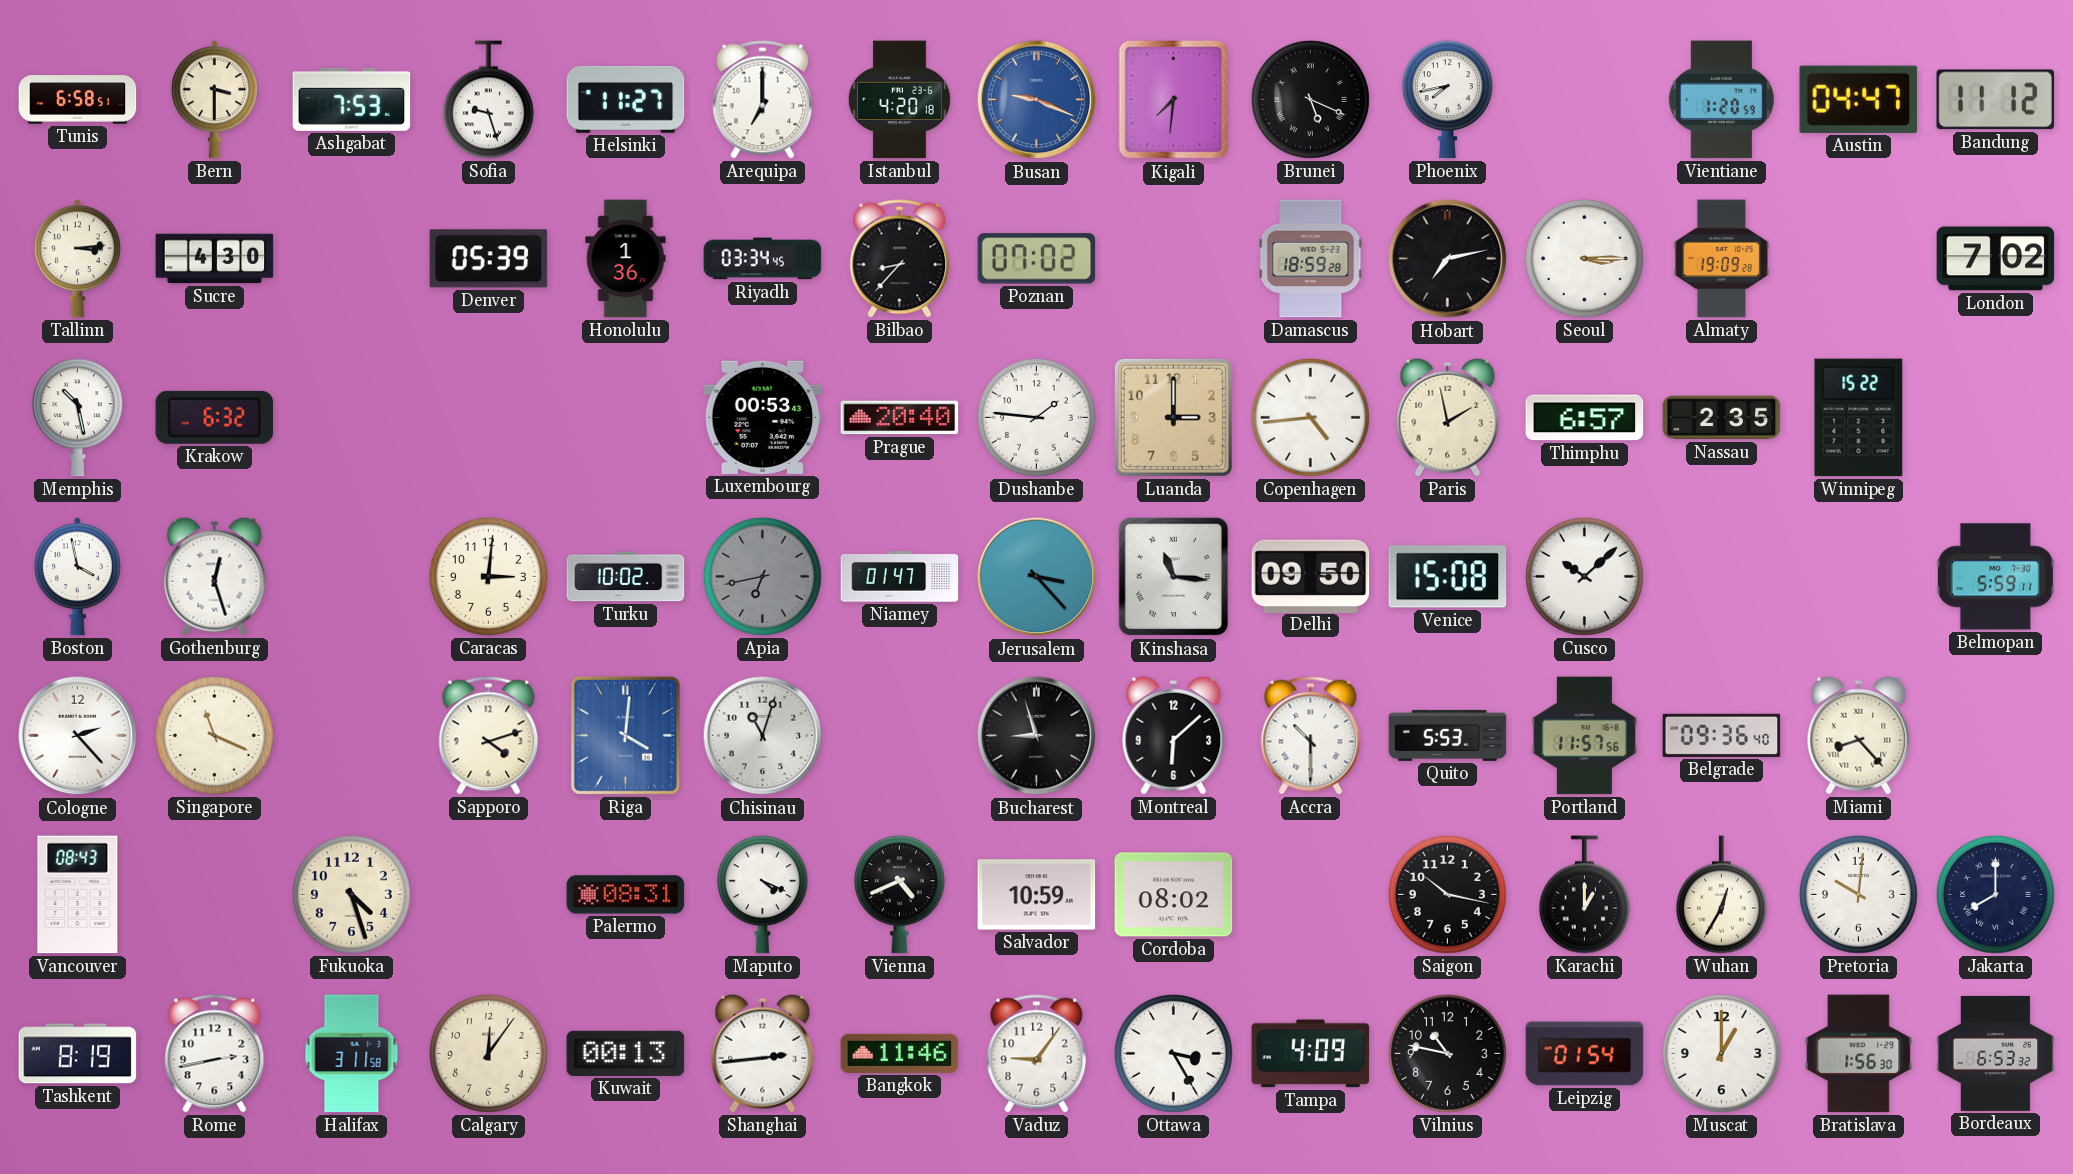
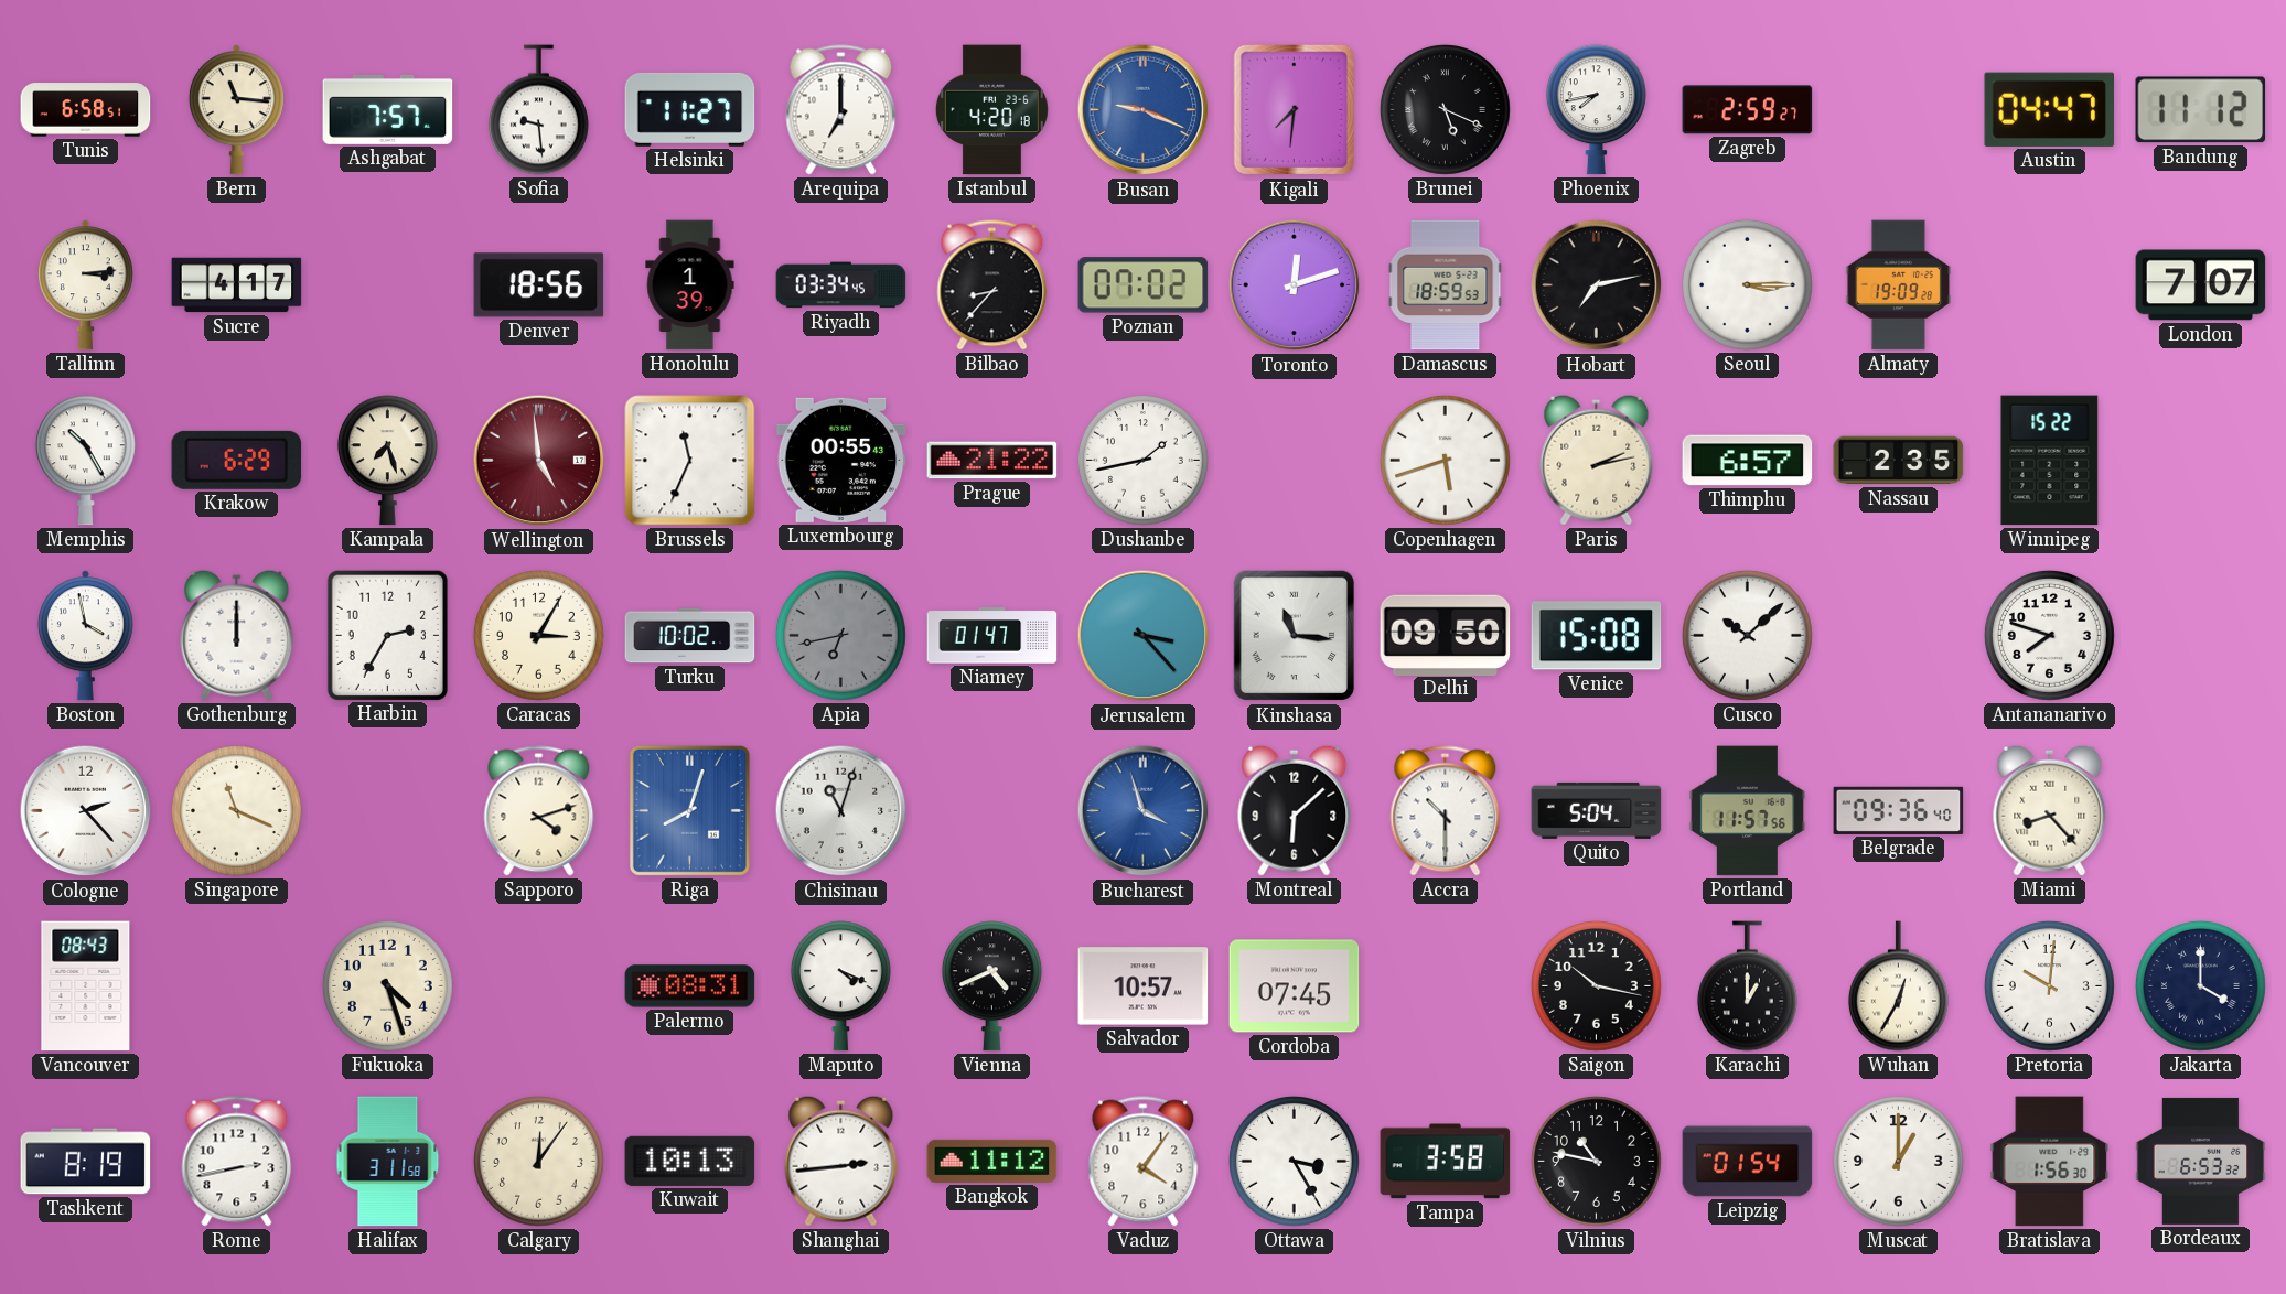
Bern: 3:30 -> 11:16
Ashgabat: 7:53 -> 7:57
Sofia: 9:27 -> 9:29
Zagreb: none -> 2:59
Vientiane: 1:20 -> none
Sucre: 4:30 -> 4:17
Denver: 05:39 -> 18:56
Honolulu: 1:36 -> 1:39
Toronto: none -> 12:12
Damascus: 18:59:28 -> 18:59:53
London: 7:02 -> 7:07
Memphis: 10:28 -> 10:25
Krakow: 6:32 -> 6:29
Kampala: none -> 7:27
Wellington: none -> 4:59
Brussels: none -> 11:34
Luxembourg: 00:53 -> 00:55
Prague: 20:40 -> 21:22
Dushanbe: 1:46 -> 1:43
Luanda: 3:00 -> none
Copenhagen: 4:44 -> 5:42
Paris: 1:58 -> 2:13
Gothenburg: 12:27 -> 12:00
Harbin: none -> 2:35
Caracas: 3:01 -> 3:05
Antananarivo: none -> 7:48
Belmopan: 5:59 -> none
Riga: 4:01 -> 8:03
Bucharest: 8:57 -> 3:57
Bucharest dial: black -> blue
Quito: 5:53 -> 5:04
Salvador: 10:59 -> 10:57
Cordoba: 08:02 -> 07:45
Jakarta: 8:00 -> 4:00
Kuwait: 00:13 -> 10:13
Bangkok: 11:46 -> 11:12
Vaduz: 9:06 -> 4:06
Tampa: 4:09 -> 3:58
